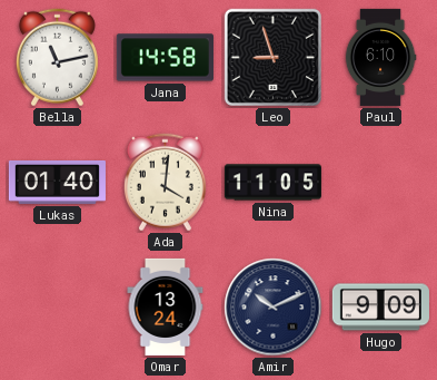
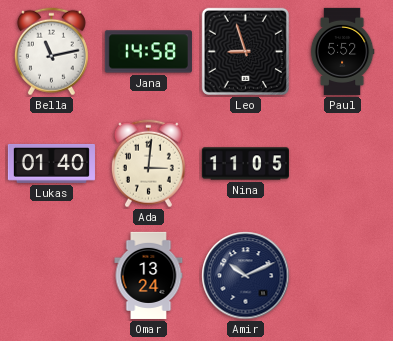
Paul: 6:10 -> 5:52
Ada: 4:01 -> 3:01
Hugo: 9:09 -> none
